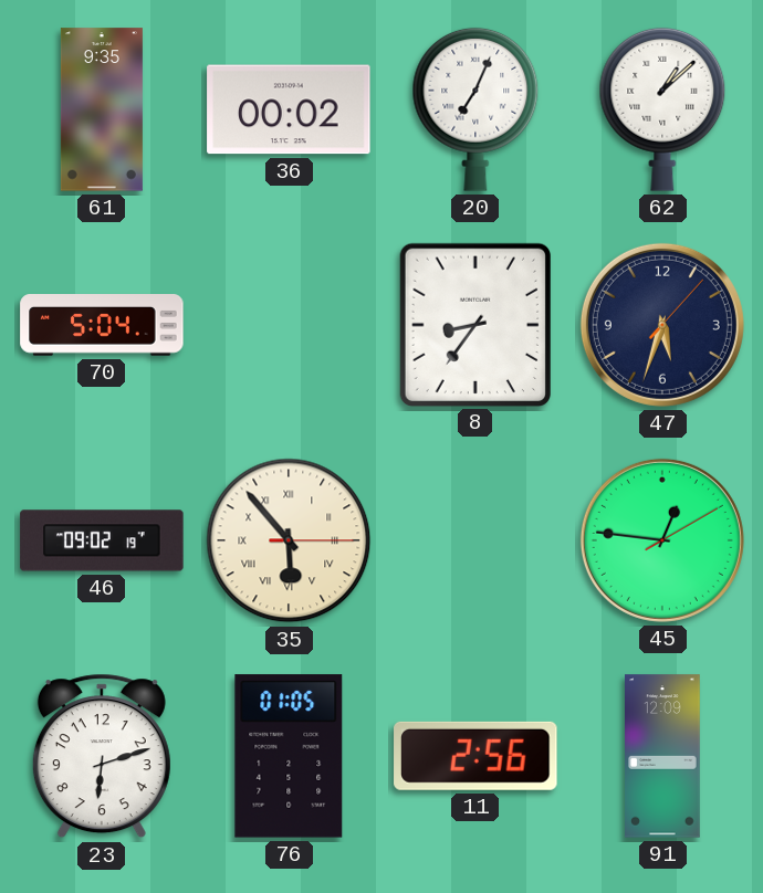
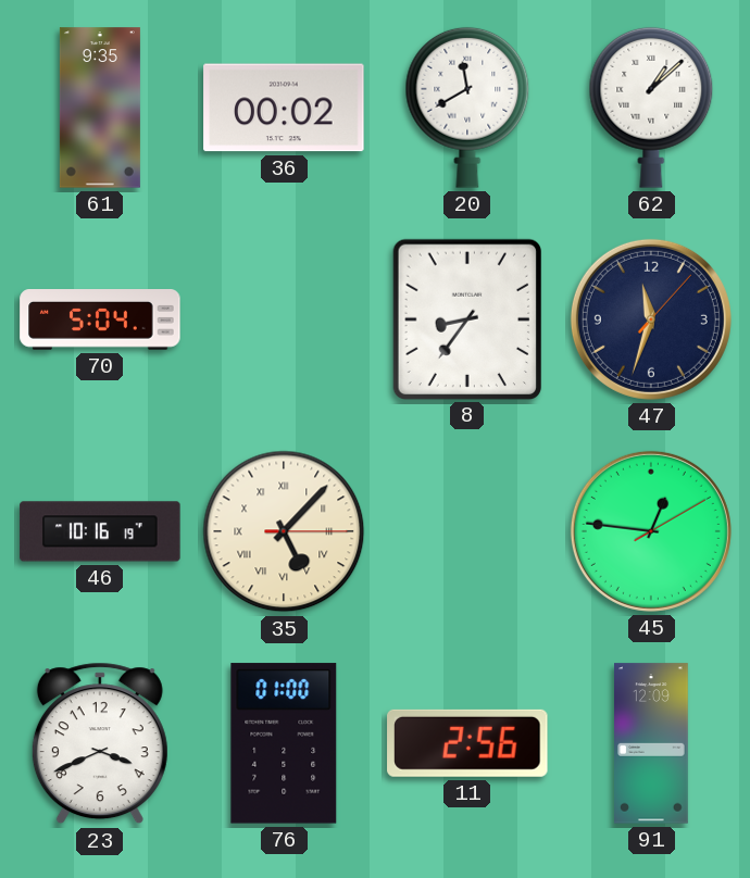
20: 7:04 -> 11:40
47: 5:33 -> 11:33
46: 09:02 -> 10:16
35: 5:53 -> 5:07
23: 6:12 -> 3:41
76: 01:05 -> 01:00
